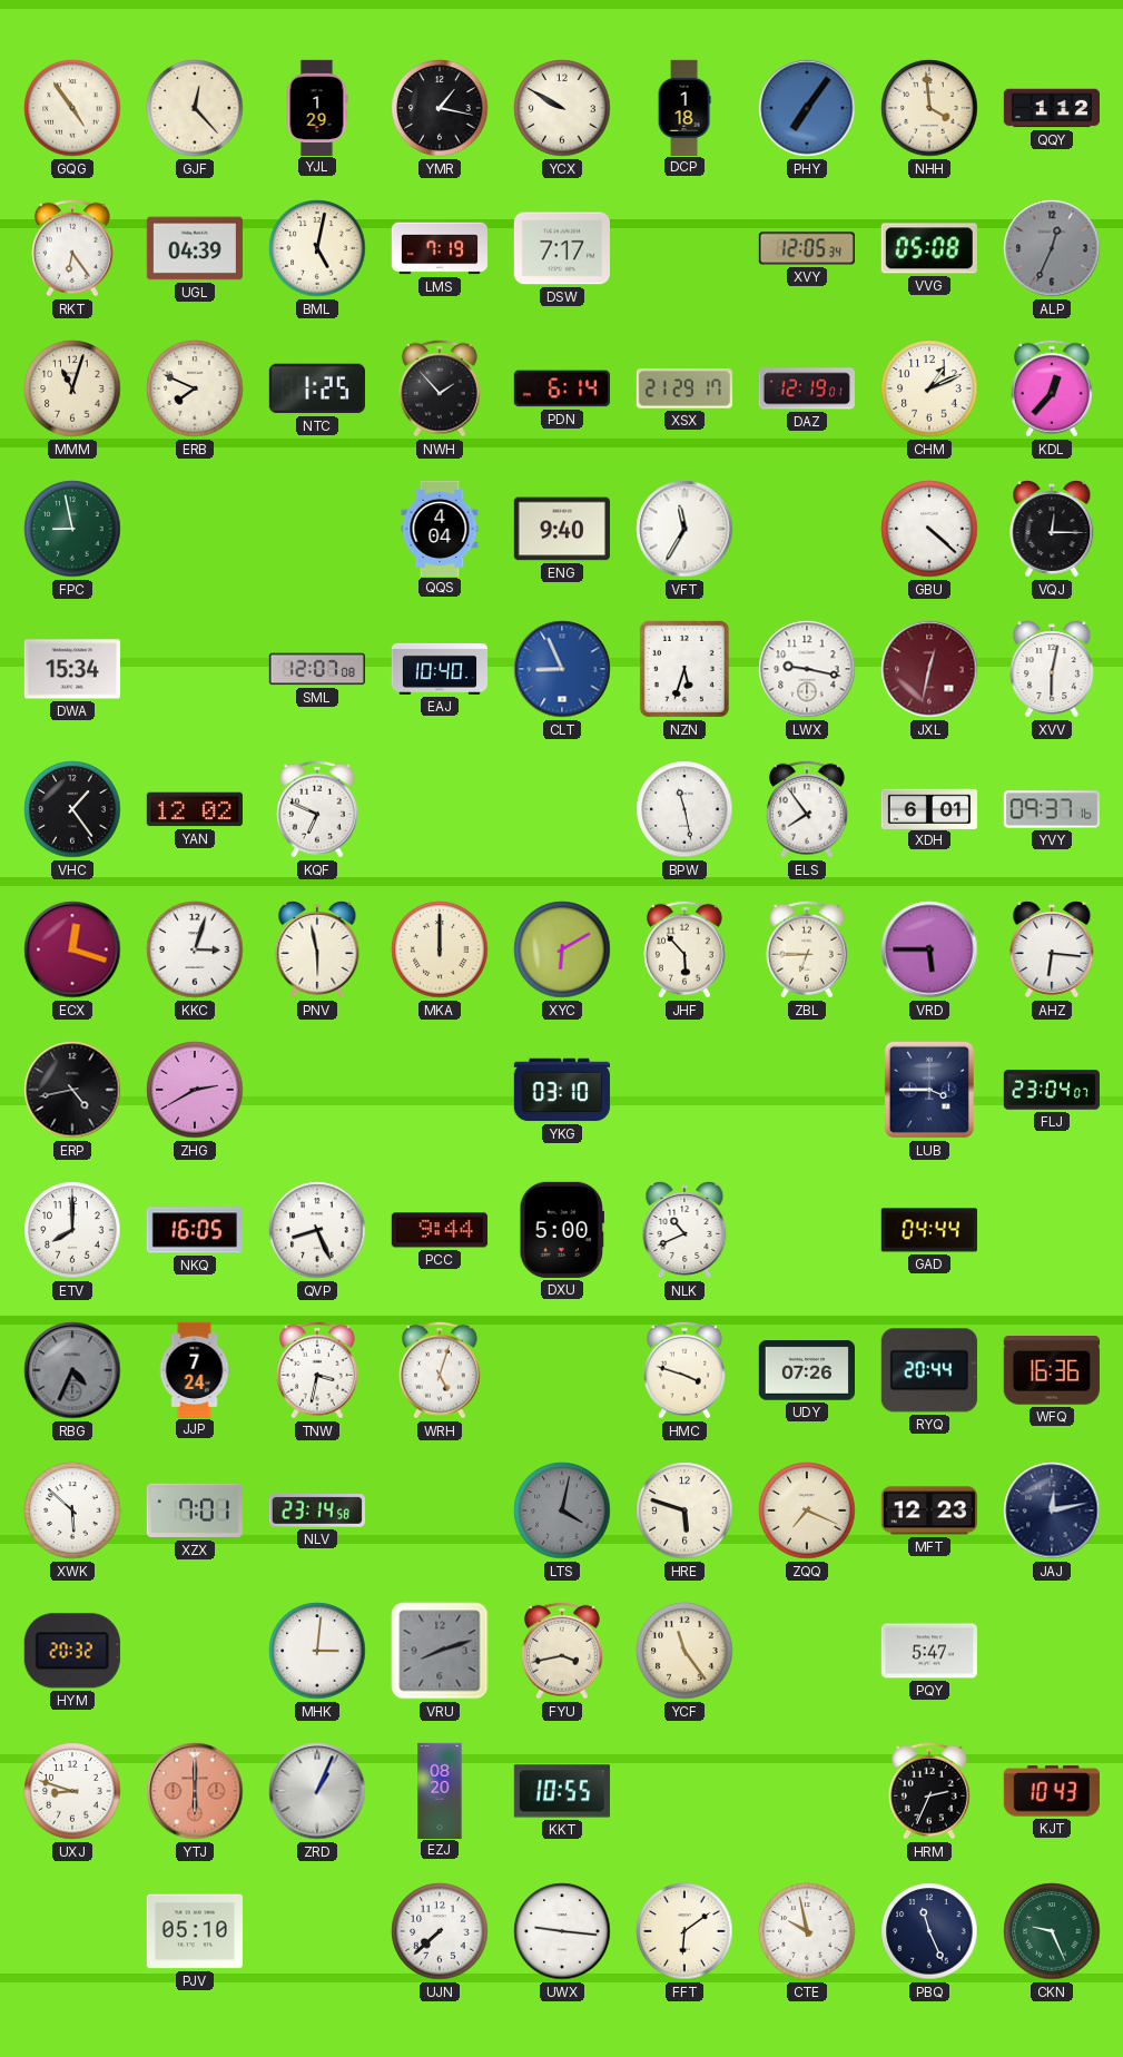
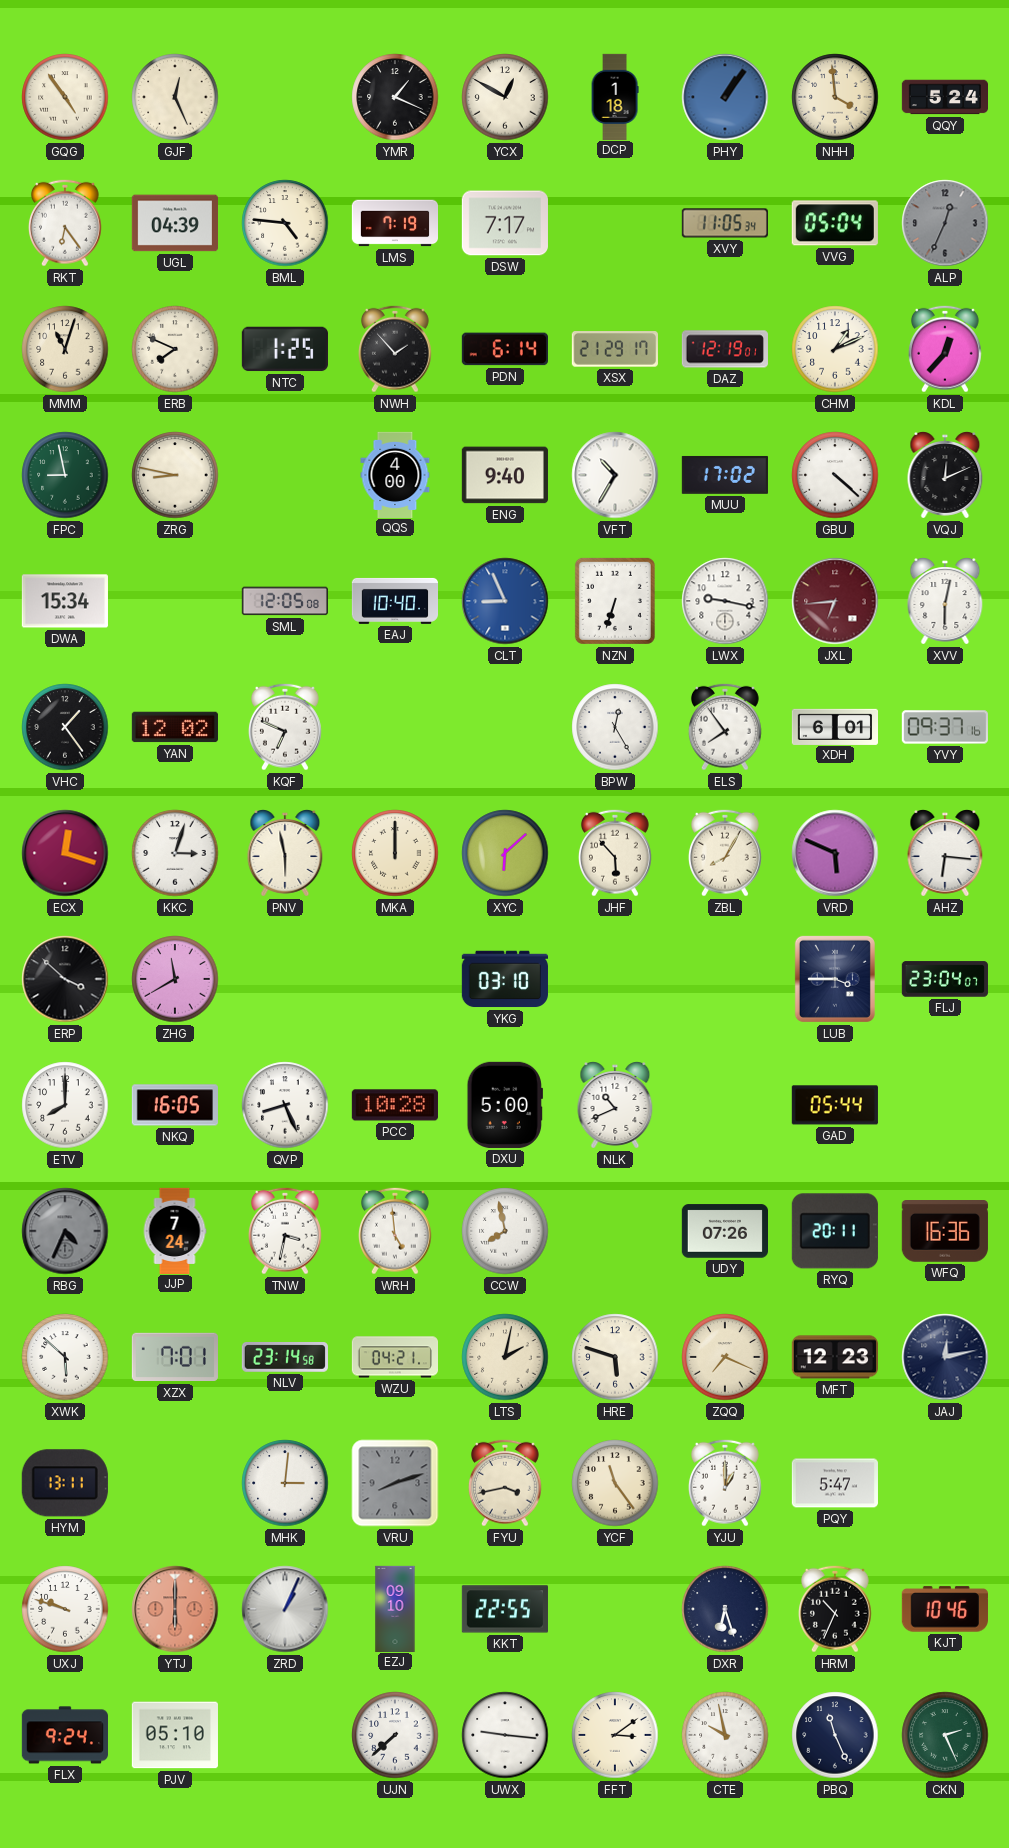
GJF: 12:23 -> 12:26
YJL: 1:29 -> none
YMR: 1:17 -> 1:19
YCX: 9:50 -> 12:50
PHY: 7:06 -> 1:06
QQY: 1:12 -> 5:24
BML: 5:02 -> 4:46
XVY: 12:05 -> 11:05
VVG: 05:08 -> 05:04
ZRG: none -> 8:47
QQS: 4:04 -> 4:00
VFT: 11:35 -> 10:35
MUU: none -> 17:02
VQJ: 12:15 -> 12:11
SML: 12:07 -> 12:05
NZN: 5:33 -> 6:33
JXL: 12:32 -> 6:44
BPW: 11:28 -> 12:25
XYC: 6:10 -> 6:08
ZBL: 6:45 -> 8:05
VRD: 5:45 -> 5:49
ERP: 4:43 -> 3:52
ZHG: 2:40 -> 11:40
PCC: 9:44 -> 10:28
GAD: 04:44 -> 05:44
WRH: 5:03 -> 4:59
CCW: none -> 7:58
HMC: 3:48 -> none
RYQ: 20:44 -> 20:11
WZU: none -> 04:21
LTS: 4:02 -> 2:02
LTS dial: grey -> cream
HYM: 20:32 -> 13:11
YJU: none -> 1:00
UXJ: 8:48 -> 9:48
EZJ: 08:20 -> 09:10
KKT: 10:55 -> 22:55
DXR: none -> 6:27
HRM: 2:34 -> 10:34
KJT: 10:43 -> 10:46
FLX: none -> 9:24
FFT: 6:09 -> 3:09
CKN: 9:26 -> 2:26
